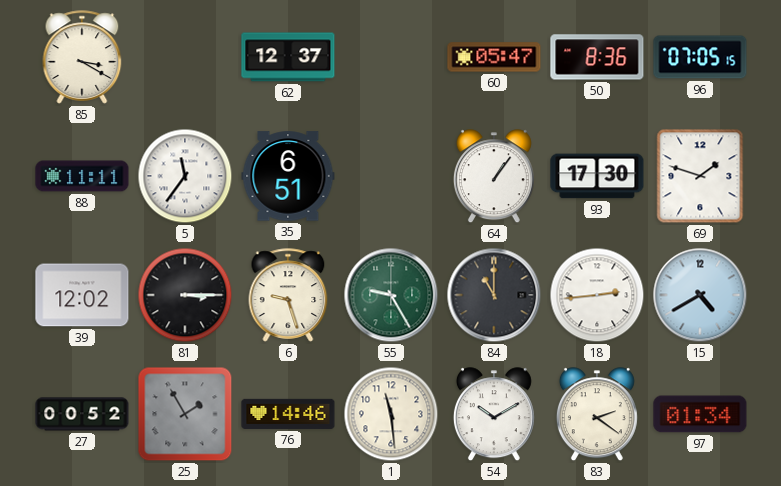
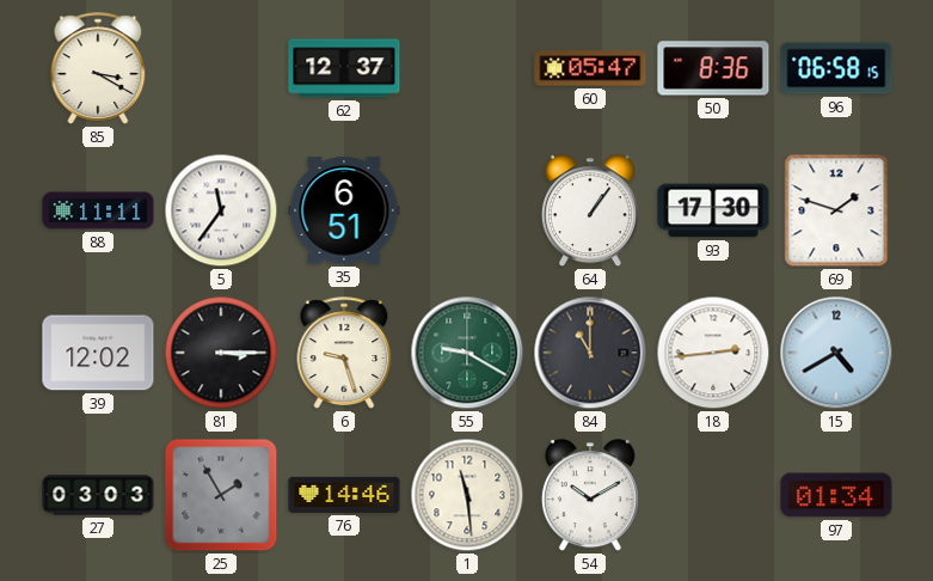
96: 07:05 -> 06:58
55: 9:25 -> 9:20
27: 00:52 -> 03:03
83: 2:21 -> none
